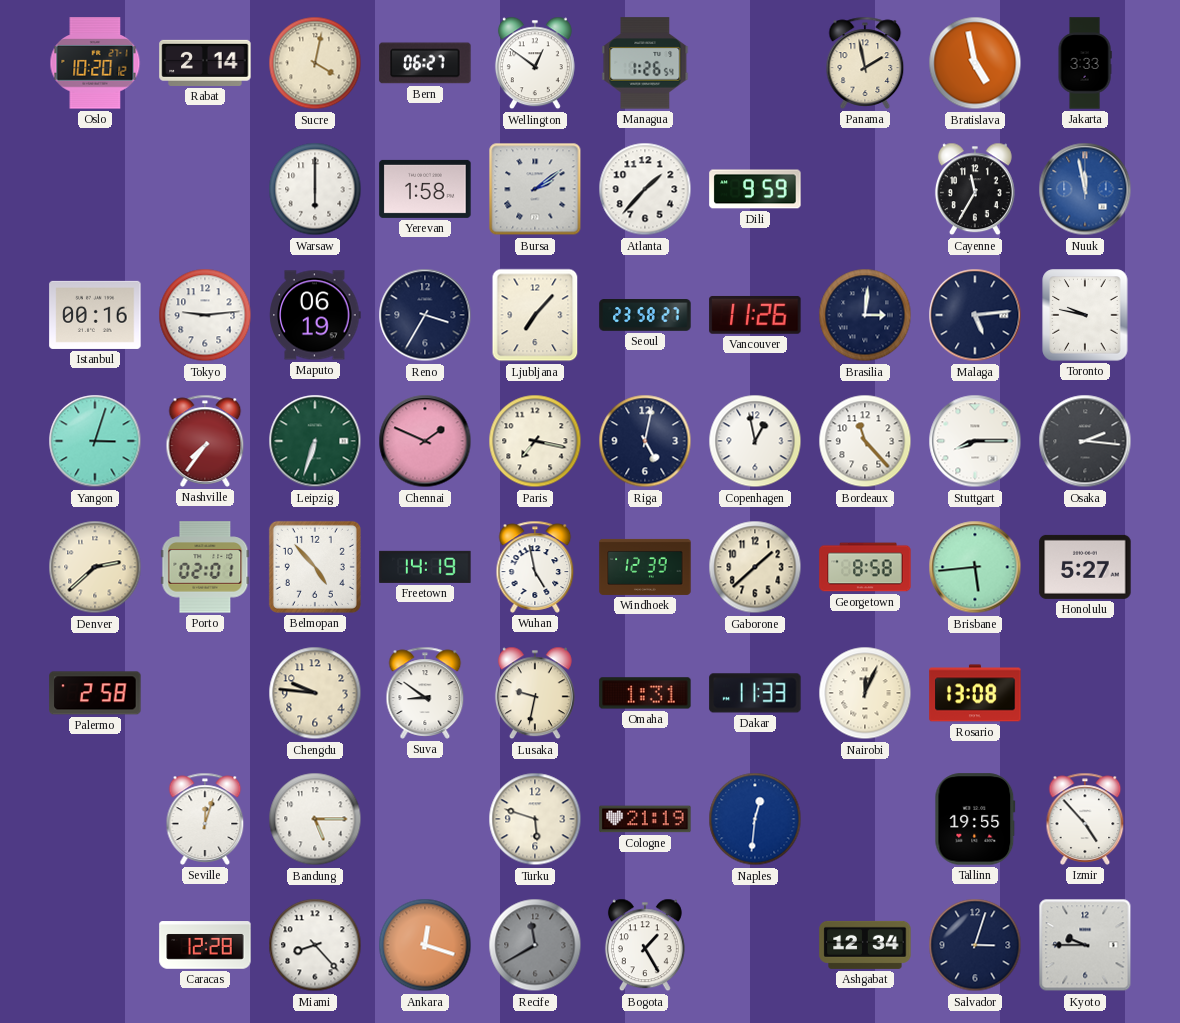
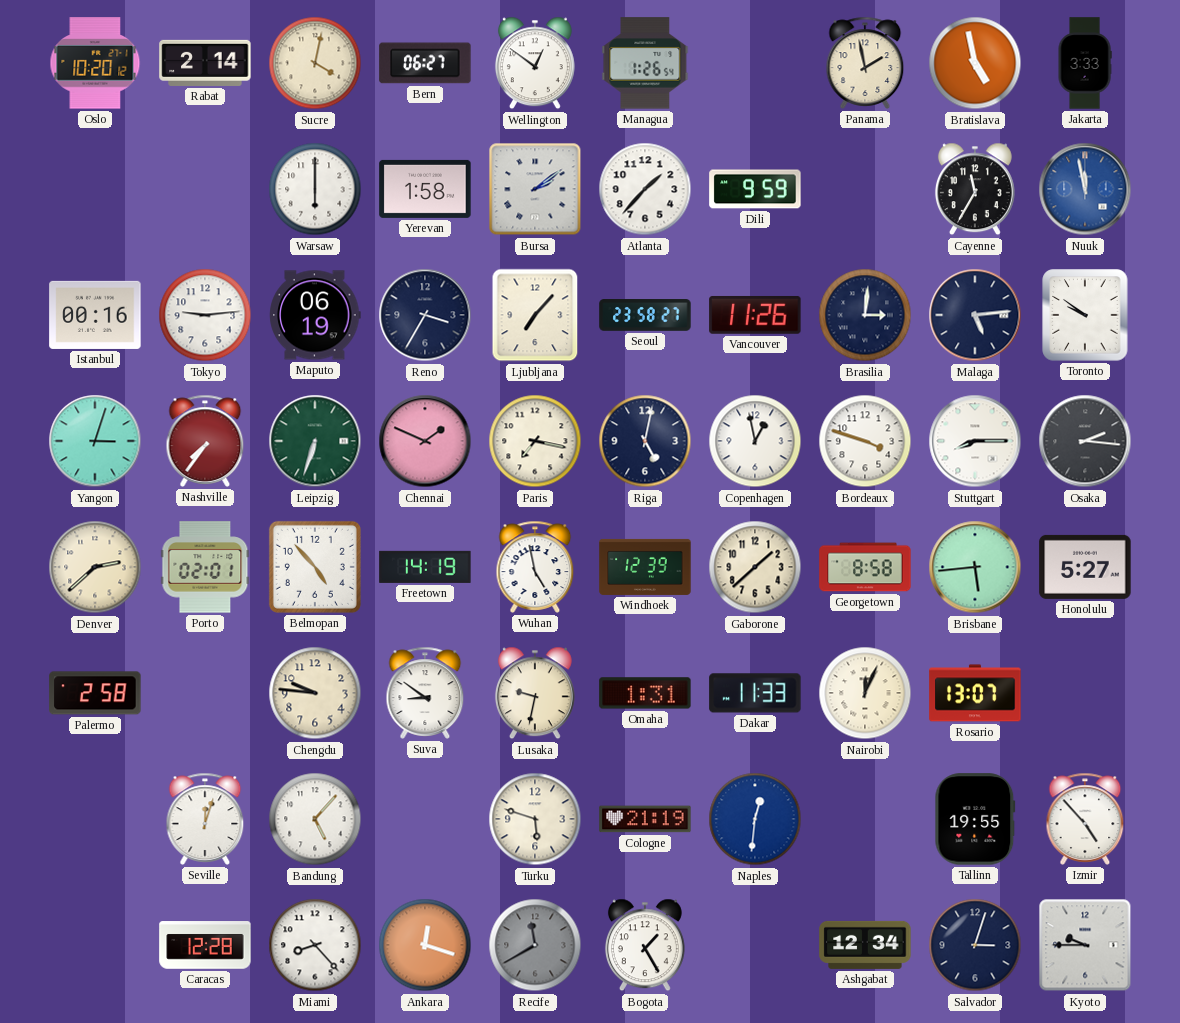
Toronto: 9:47 -> 9:51
Bordeaux: 11:23 -> 3:48
Rosario: 13:08 -> 13:07
Bandung: 5:15 -> 5:07
